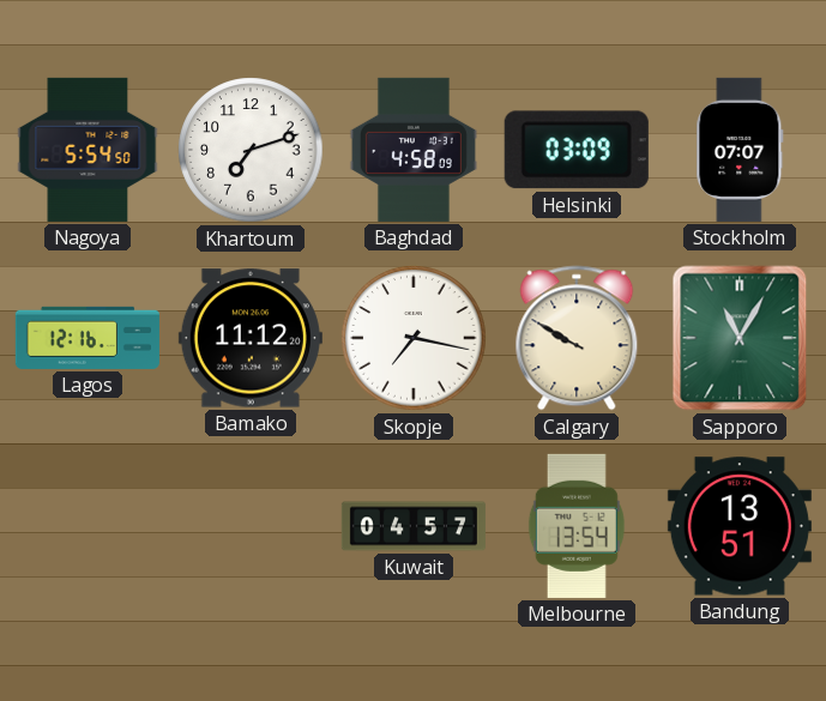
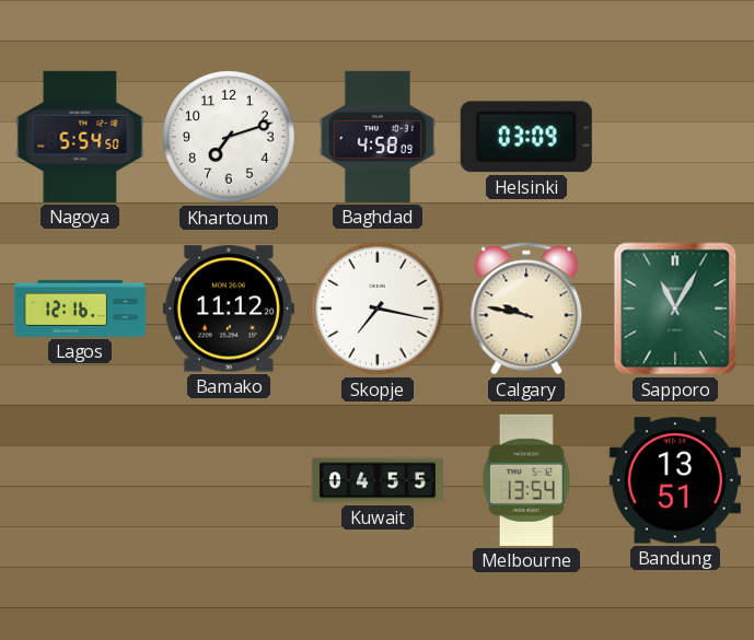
Stockholm: 07:07 -> none
Calgary: 9:50 -> 9:47
Kuwait: 04:57 -> 04:55
